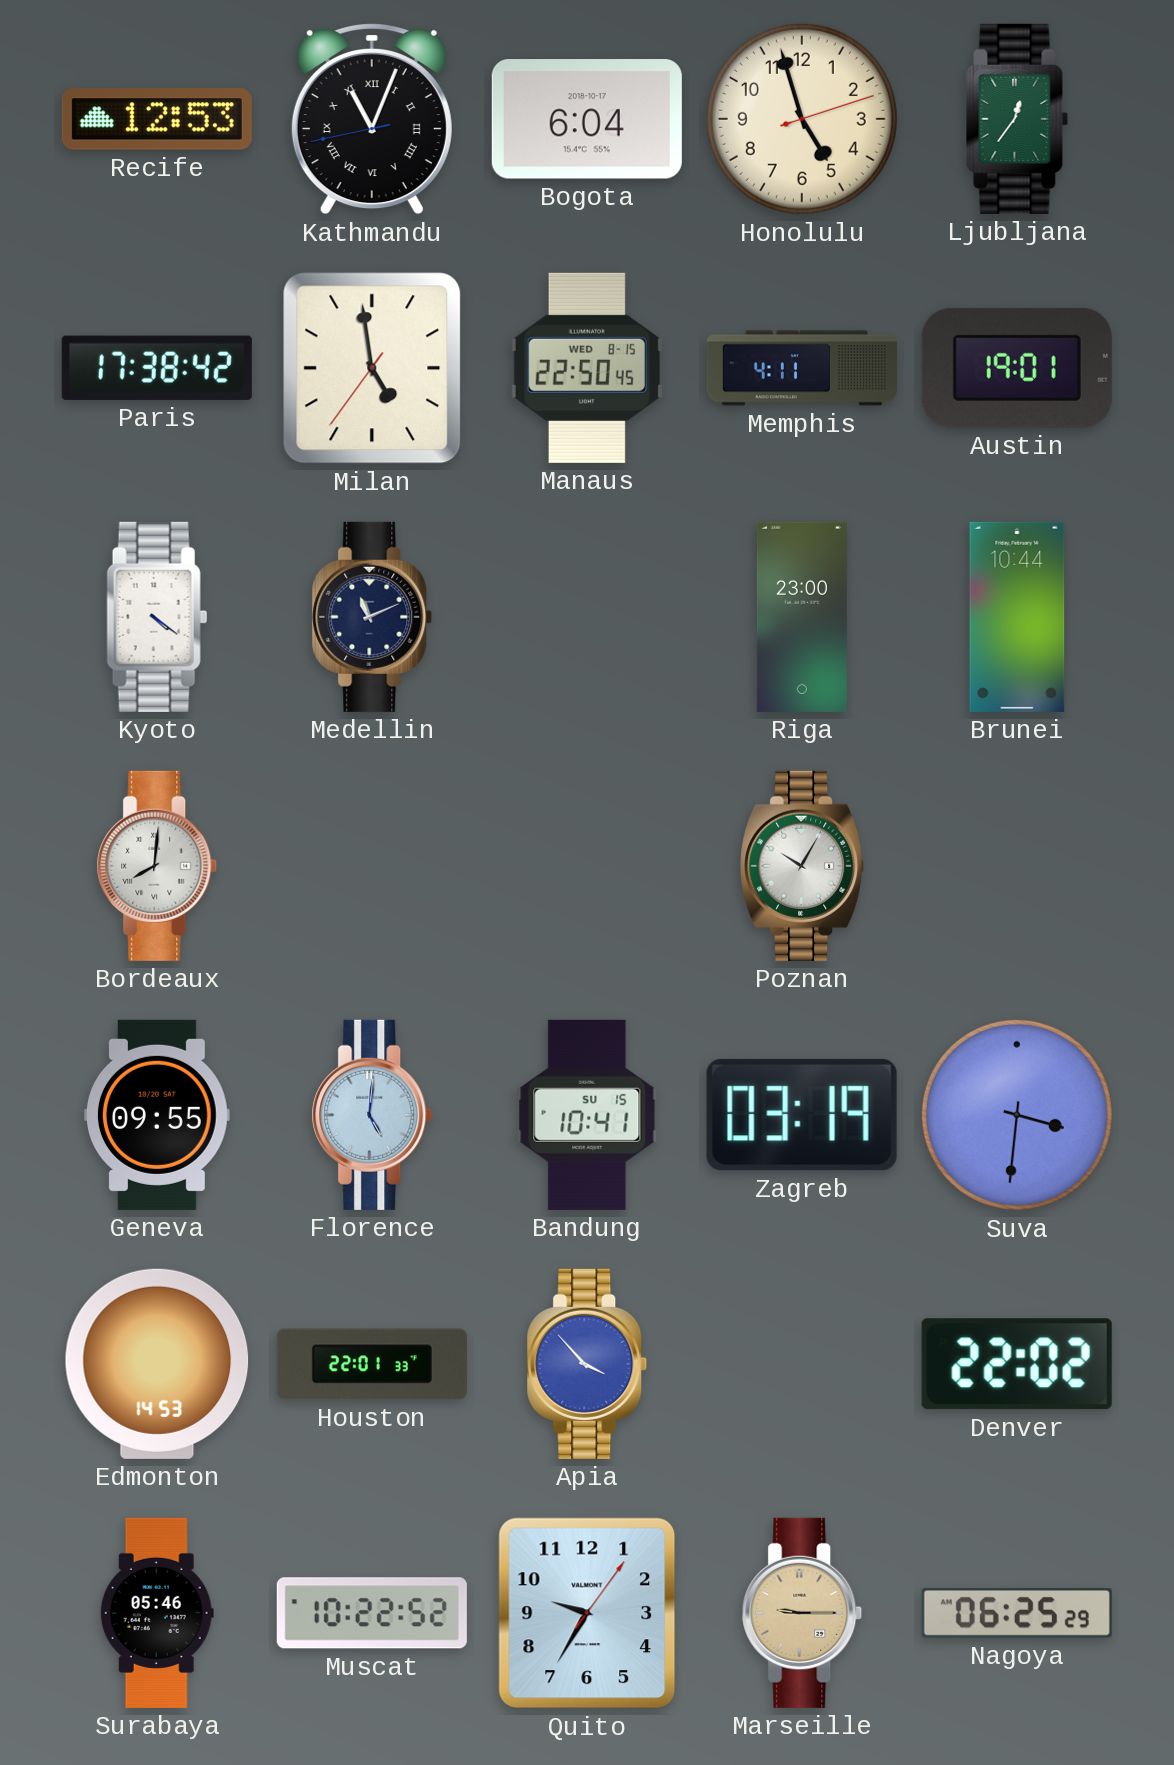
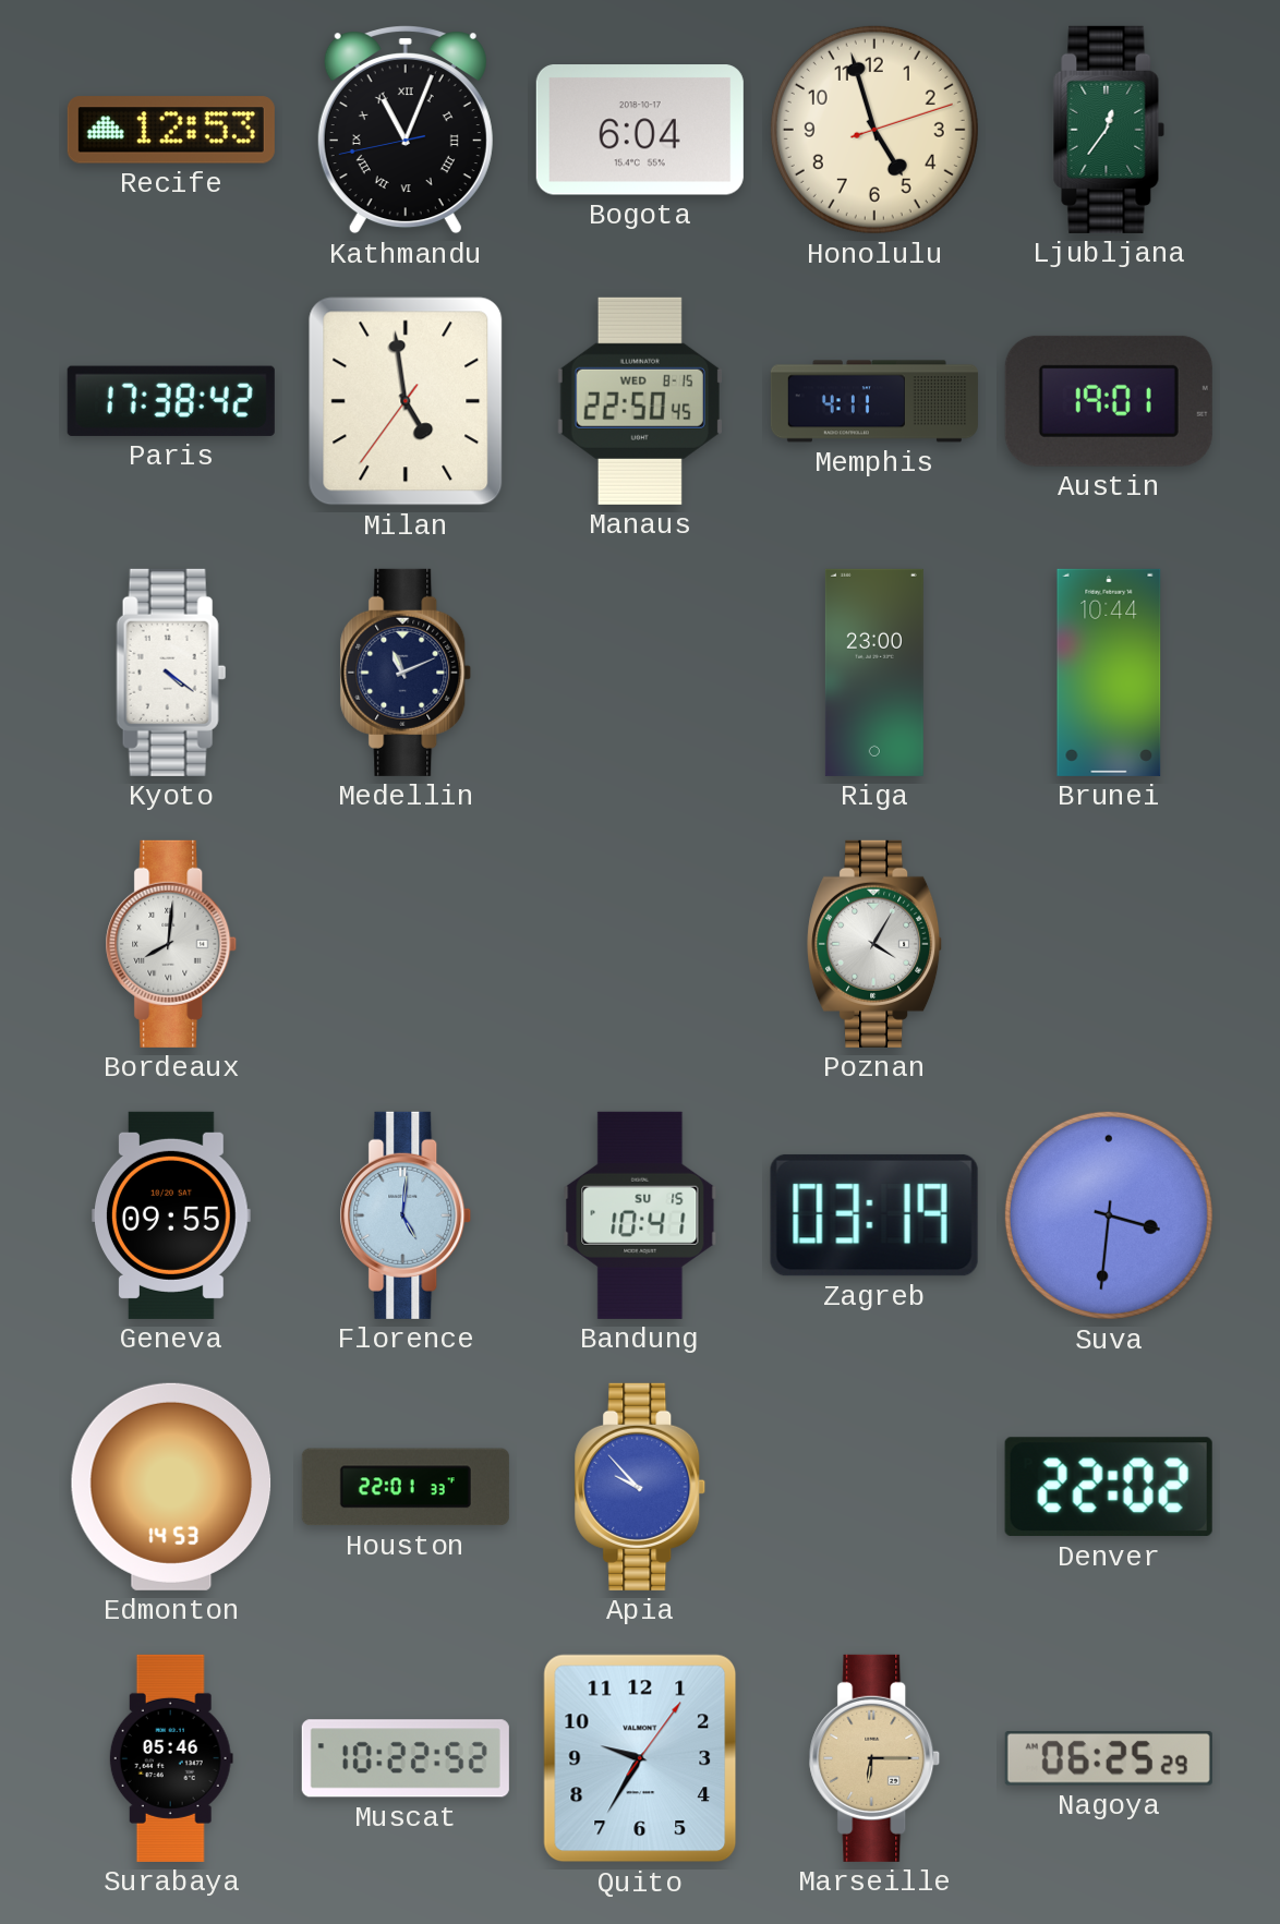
Poznan: 10:05 -> 4:05
Apia: 3:53 -> 9:53
Marseille: 9:15 -> 6:15
